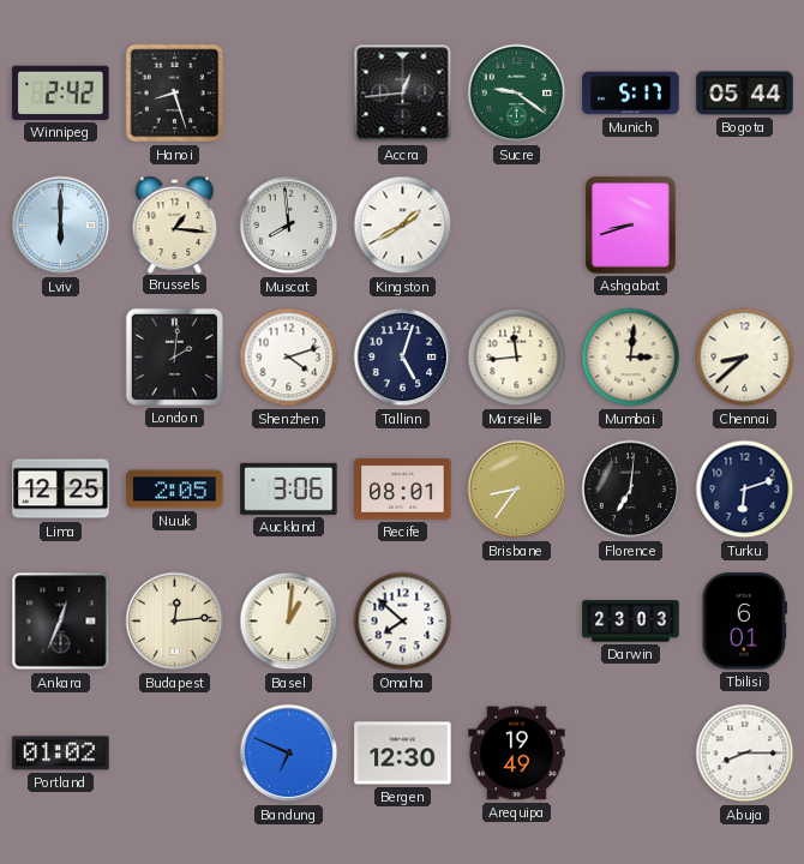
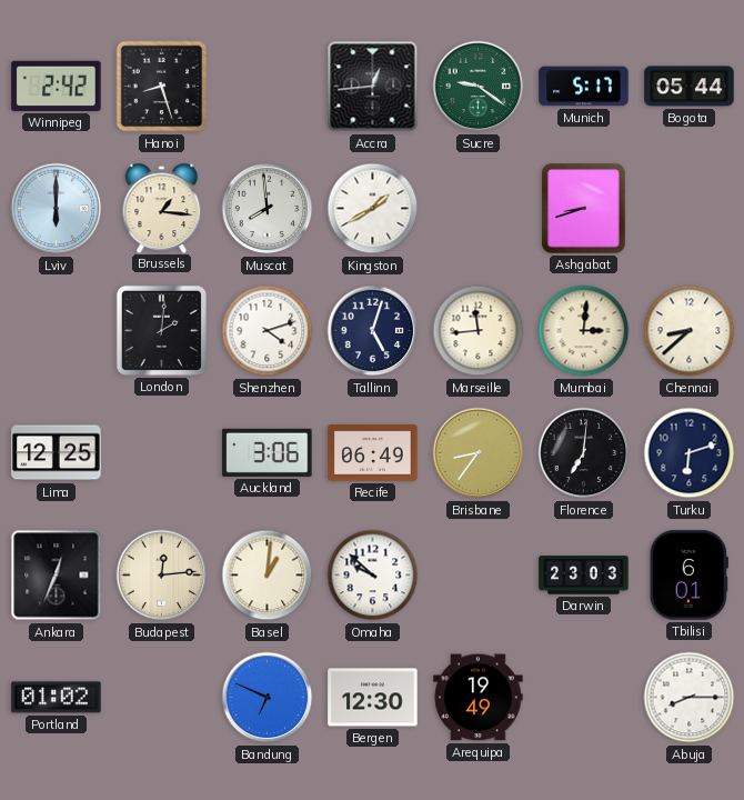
Nuuk: 2:05 -> none
Recife: 08:01 -> 06:49
Omaha: 7:52 -> 9:52
